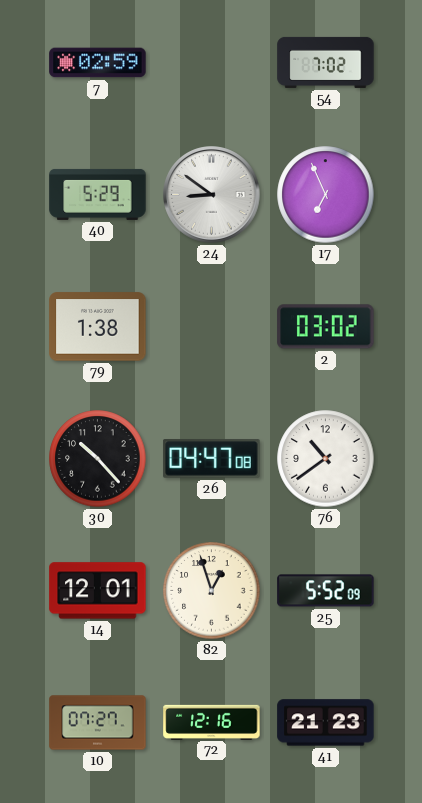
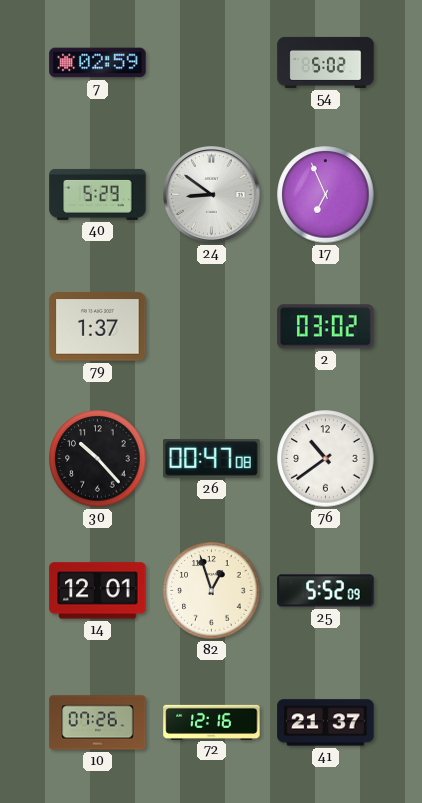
54: 7:02 -> 5:02
79: 1:38 -> 1:37
26: 04:47 -> 00:47
10: 07:27 -> 07:26
41: 21:23 -> 21:37
